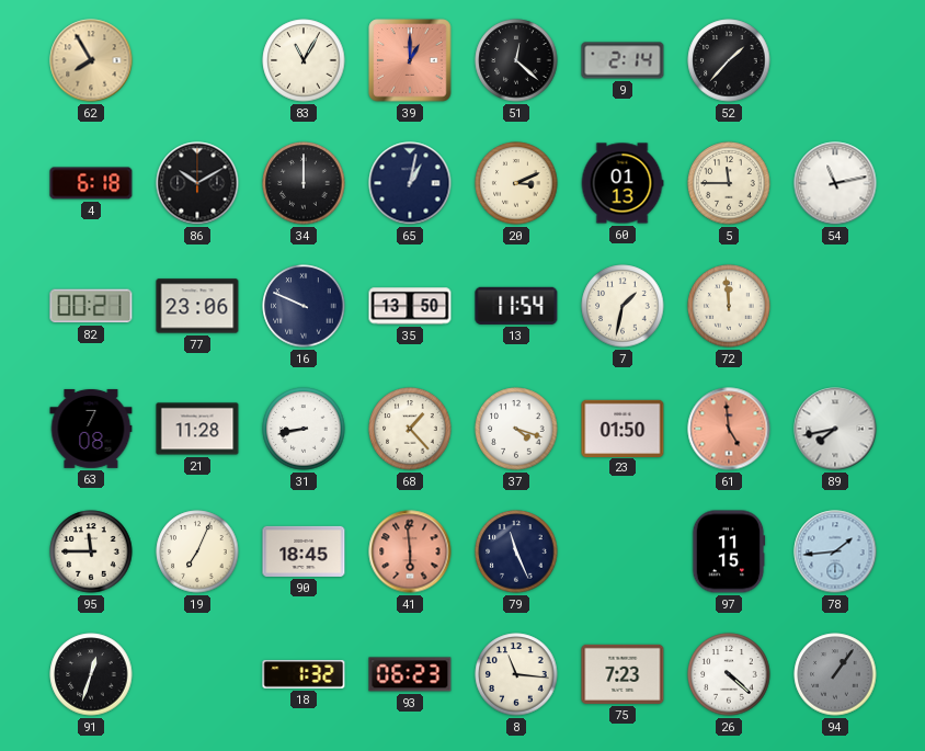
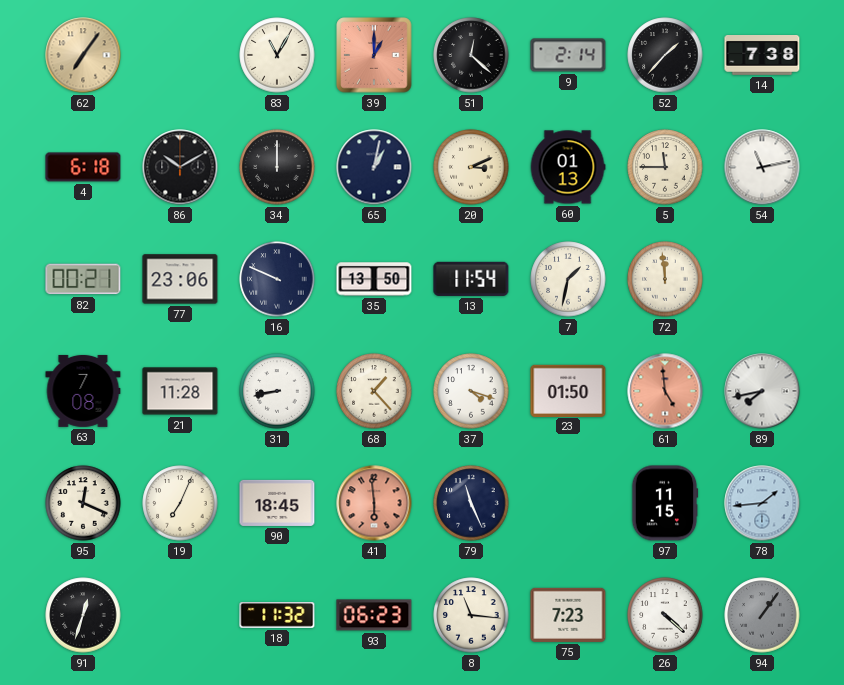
62: 7:55 -> 7:06
14: none -> 7:38
95: 11:45 -> 12:19
18: 1:32 -> 11:32
